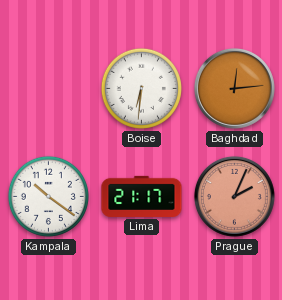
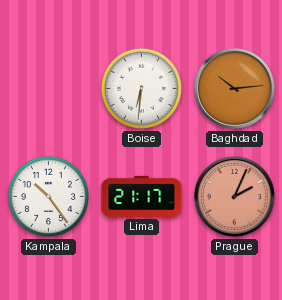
Baghdad: 12:14 -> 10:14
Kampala: 10:21 -> 10:24
